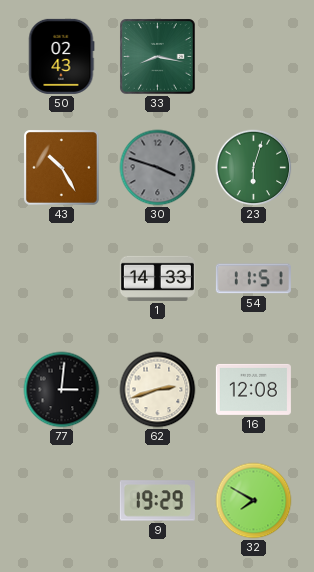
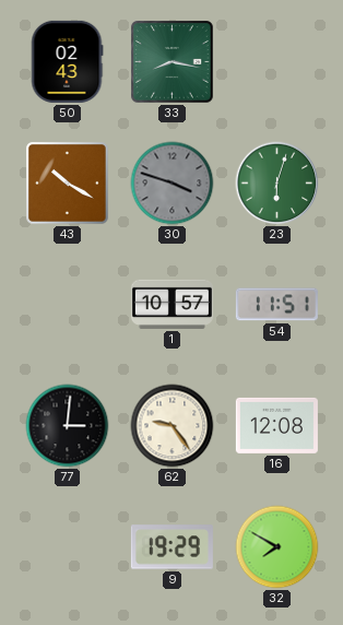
43: 10:25 -> 10:20
1: 14:33 -> 10:57
62: 2:42 -> 9:24
